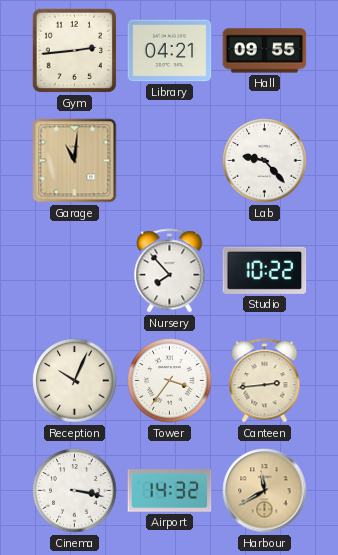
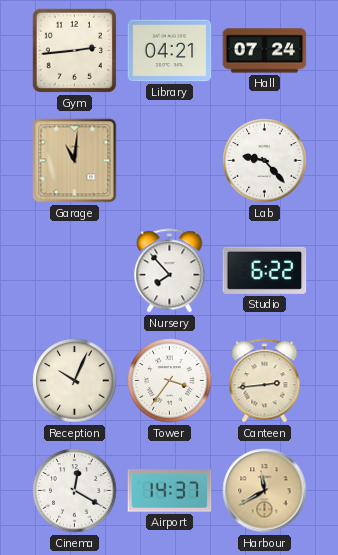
Hall: 09:55 -> 07:24
Studio: 10:22 -> 6:22
Cinema: 3:17 -> 12:20
Airport: 14:32 -> 14:37
